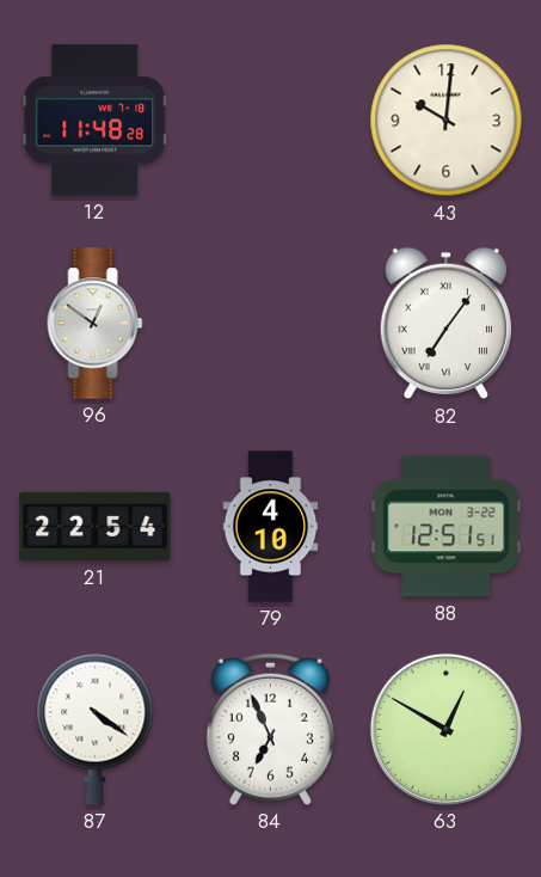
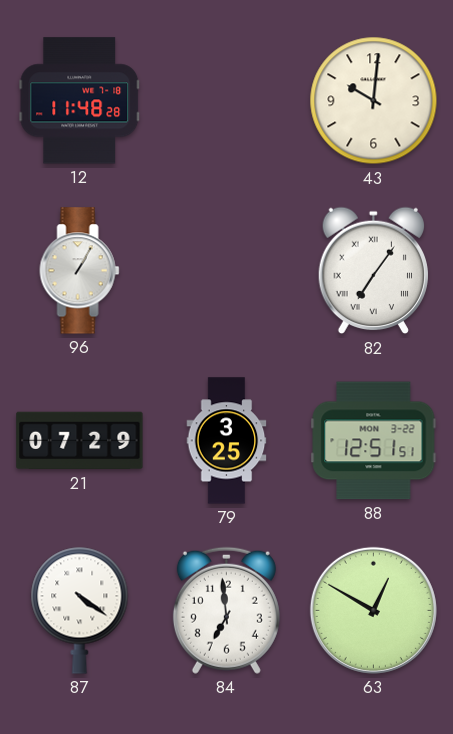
96: 12:51 -> 1:05
21: 22:54 -> 07:29
79: 4:10 -> 3:25
84: 6:56 -> 6:59
